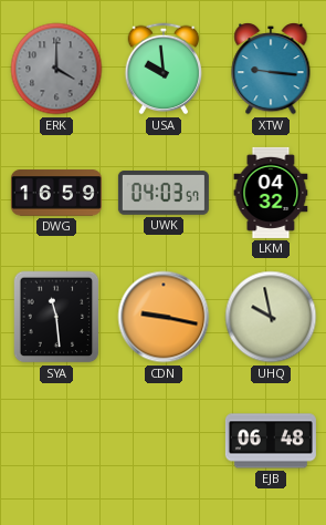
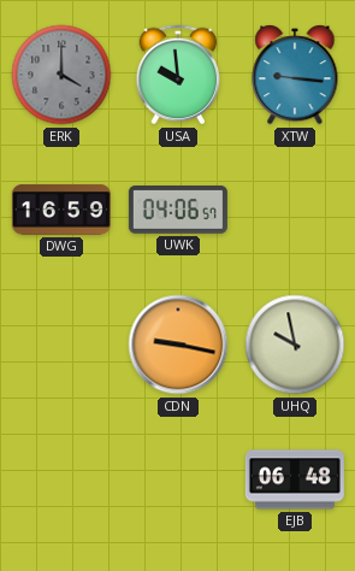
UWK: 04:03 -> 04:06
LKM: 04:32 -> none
SYA: 11:29 -> none
